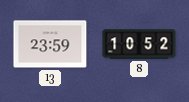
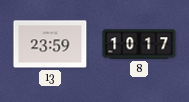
8: 10:52 -> 10:17
